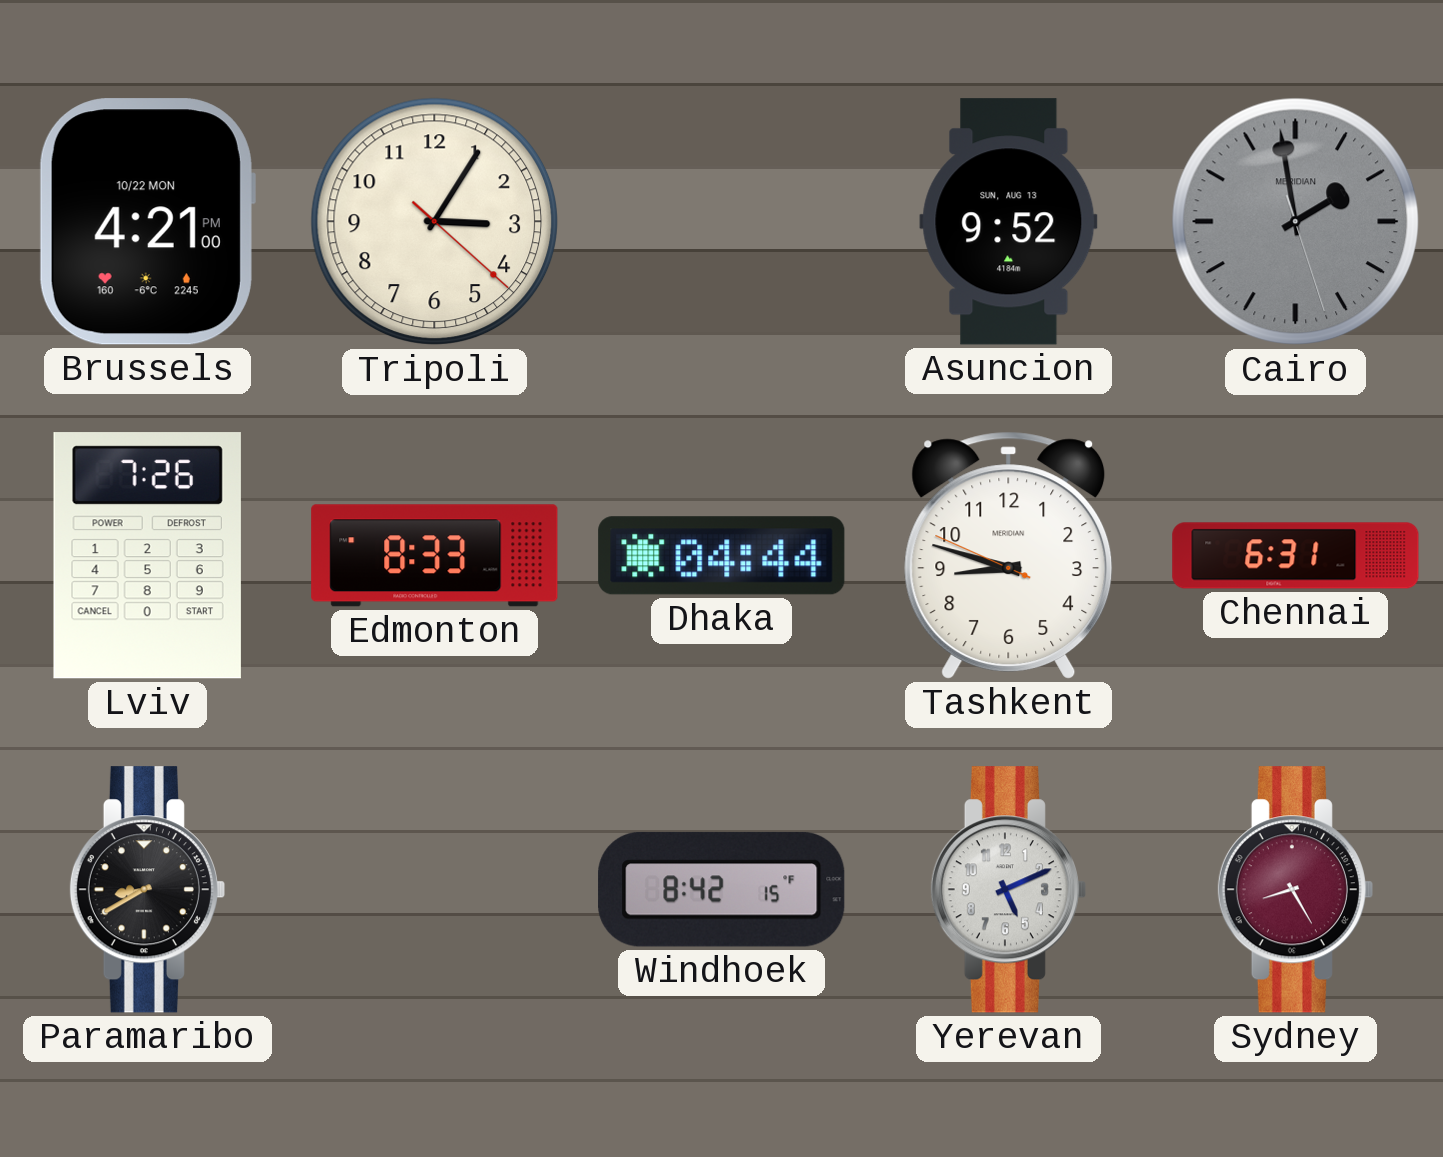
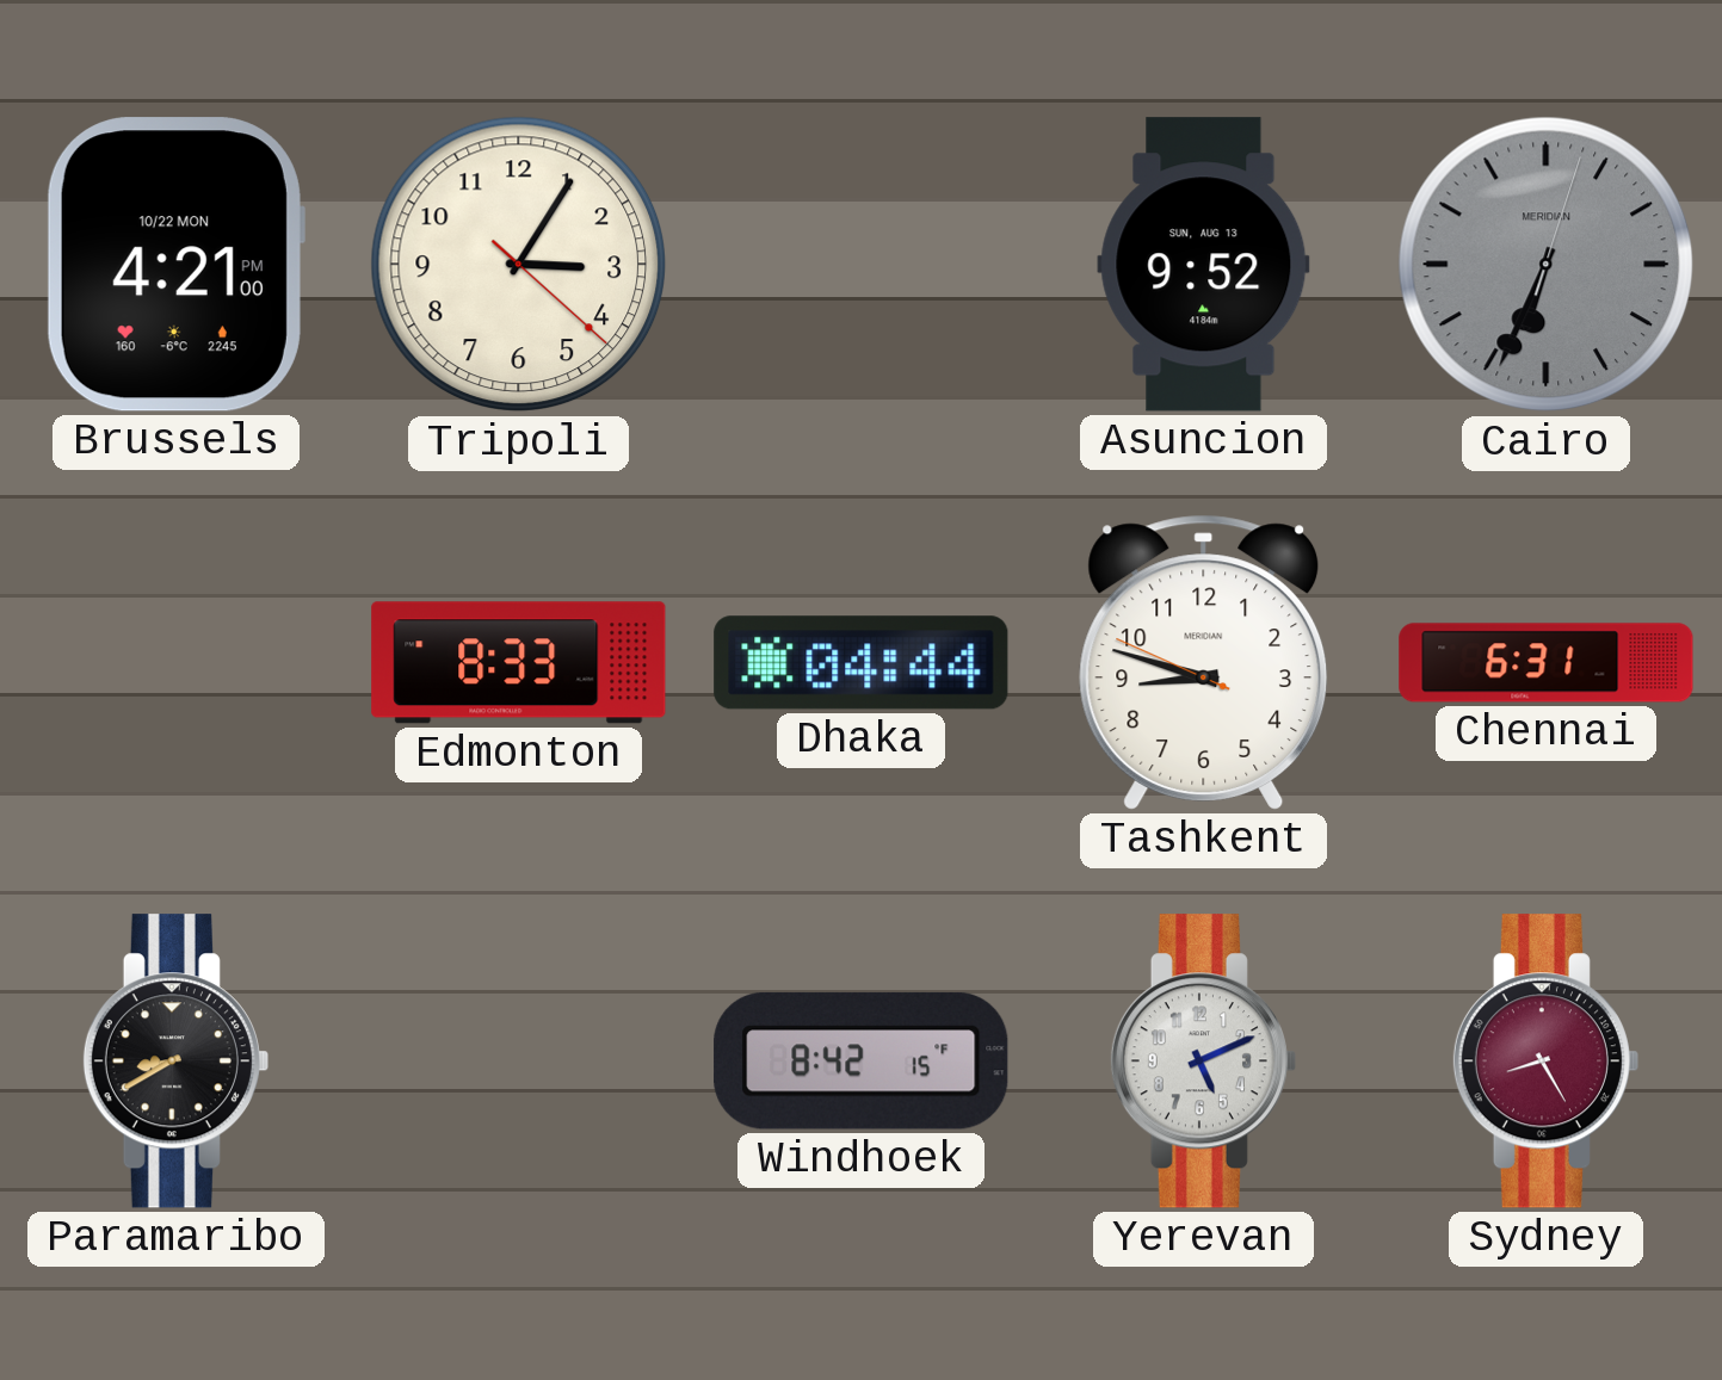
Cairo: 1:58 -> 6:34
Lviv: 7:26 -> none
